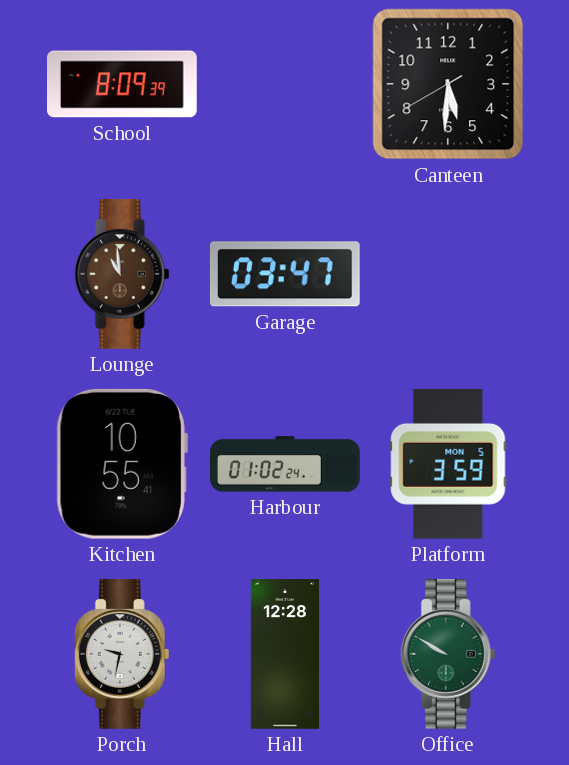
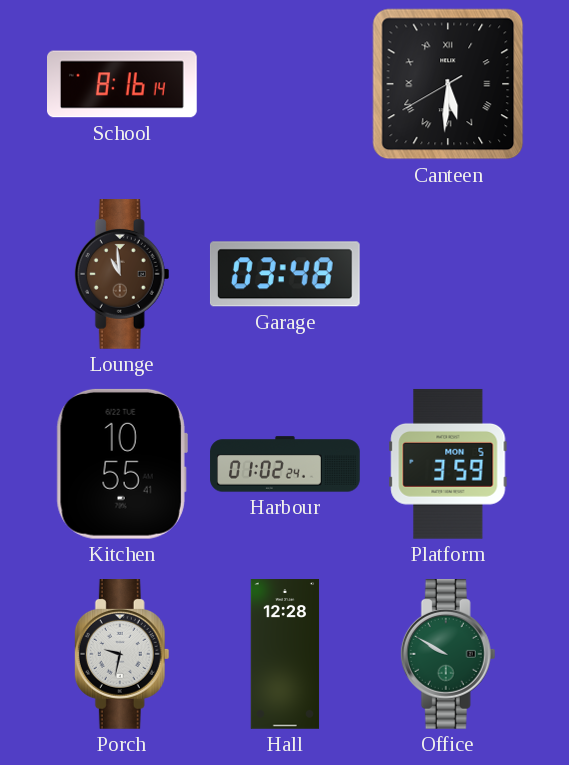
School: 8:09 -> 8:16
Canteen numerals: Arabic -> Roman
Garage: 03:47 -> 03:48
